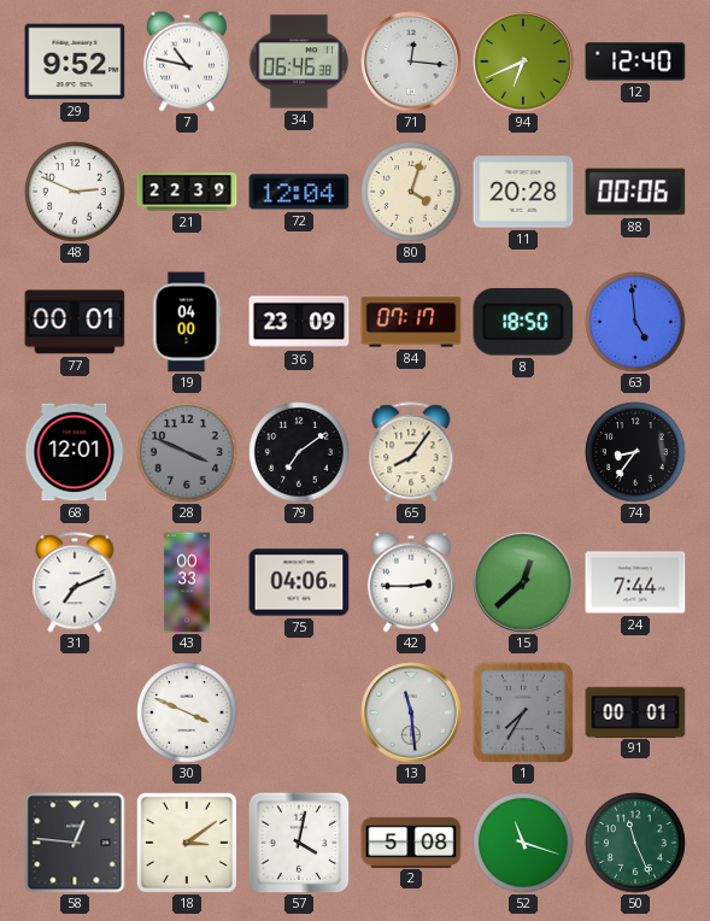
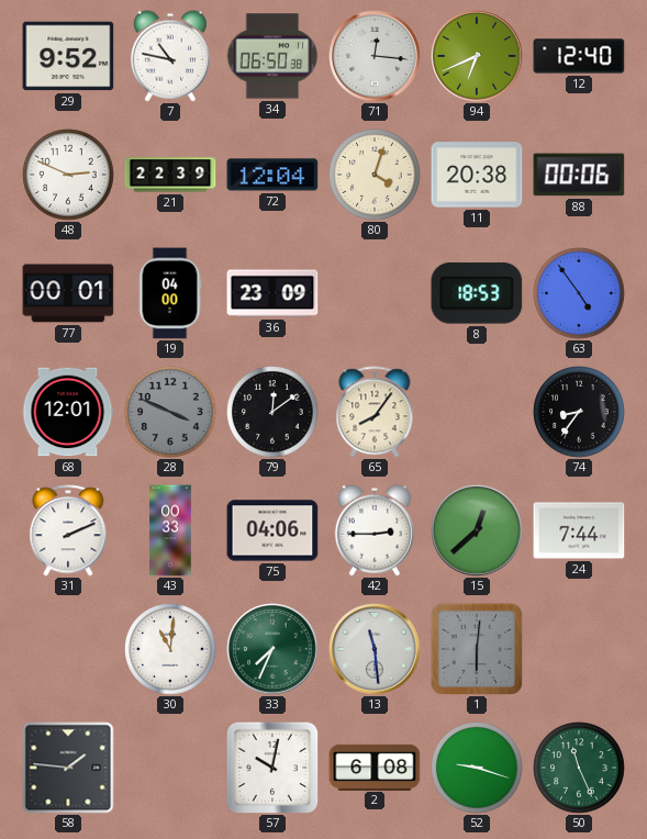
34: 06:46 -> 06:50
11: 20:28 -> 20:38
84: 07:17 -> none
8: 18:50 -> 18:53
63: 4:59 -> 4:54
79: 7:09 -> 12:09
31: 7:11 -> 2:11
30: 3:49 -> 11:01
33: none -> 7:34
1: 7:35 -> 6:01
91: 00:01 -> none
58: 12:46 -> 1:46
18: 3:09 -> none
57: 4:02 -> 10:02
2: 5:08 -> 6:08
52: 11:18 -> 9:18
